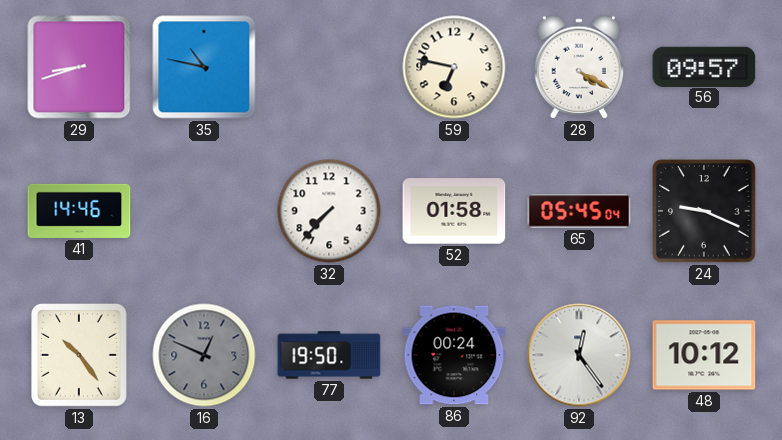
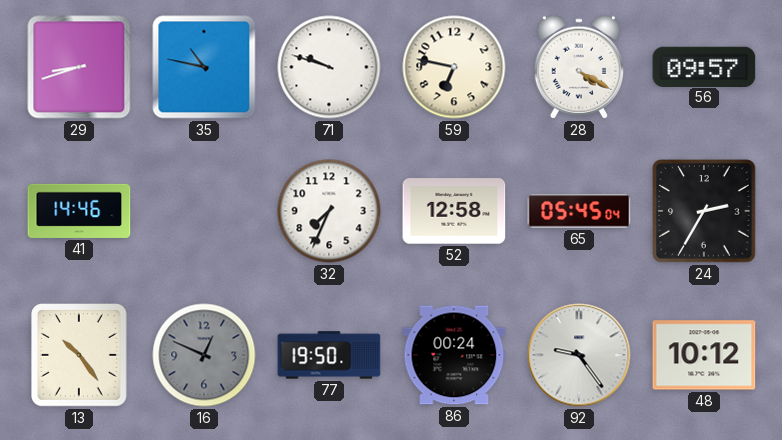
71: none -> 9:48
32: 7:37 -> 7:34
52: 01:58 -> 12:58
24: 9:19 -> 2:35
92: 12:24 -> 9:24
